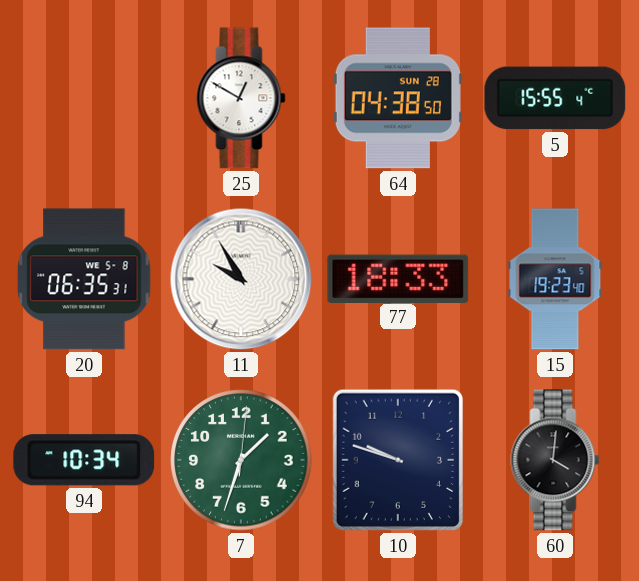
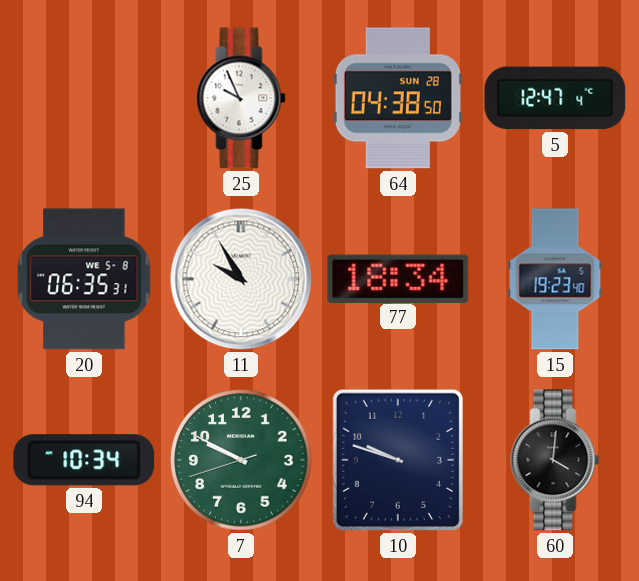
25: 12:50 -> 9:56
5: 15:55 -> 12:47
77: 18:33 -> 18:34
7: 1:33 -> 9:49
